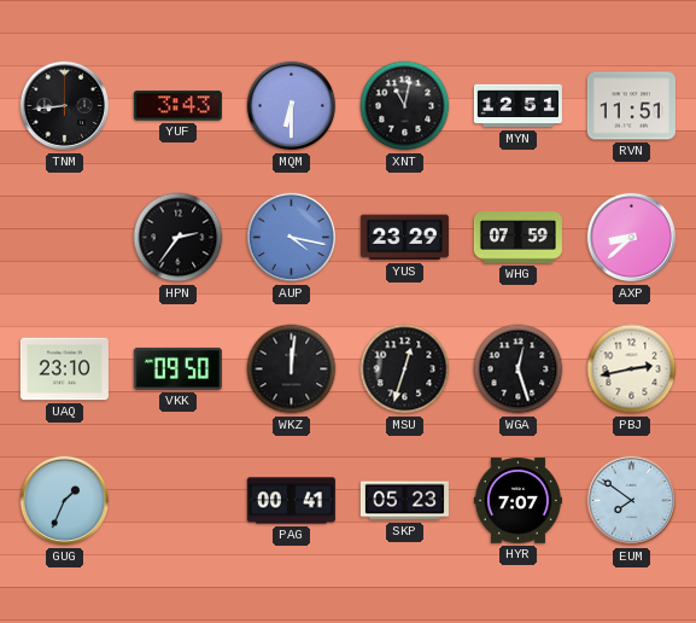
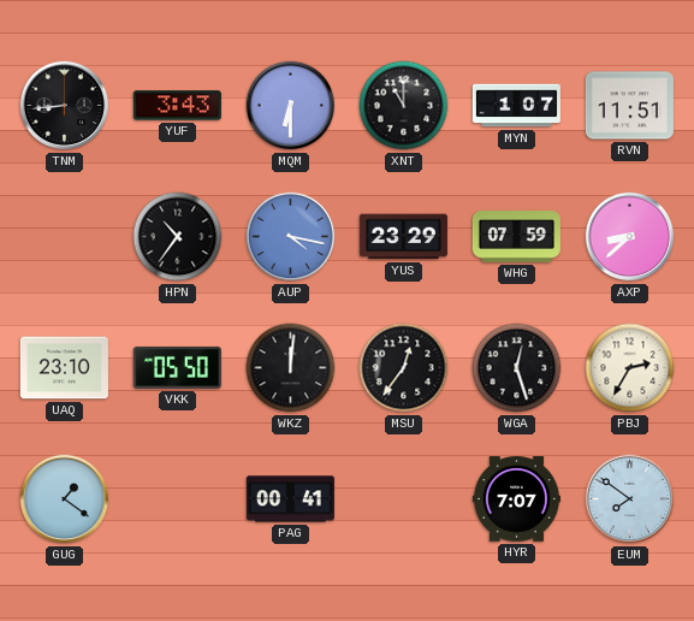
XNT: 11:02 -> 11:00
MYN: 12:51 -> 1:07
HPN: 2:36 -> 10:36
VKK: 09:50 -> 05:50
MSU: 12:33 -> 12:36
PBJ: 2:43 -> 2:35
GUG: 1:34 -> 1:21
SKP: 05:23 -> none
